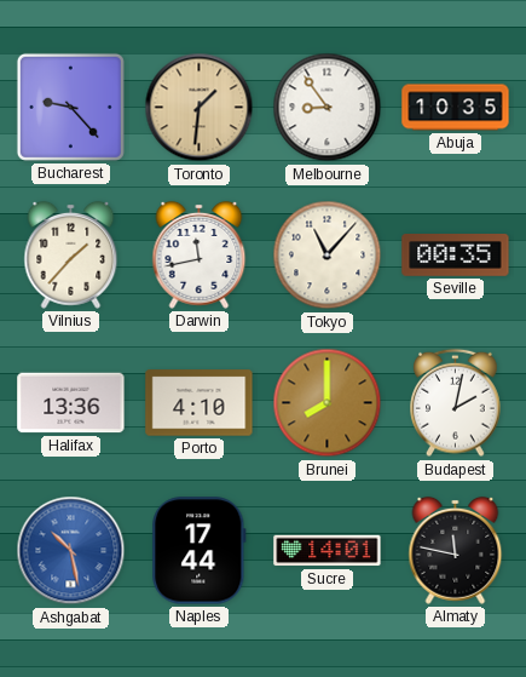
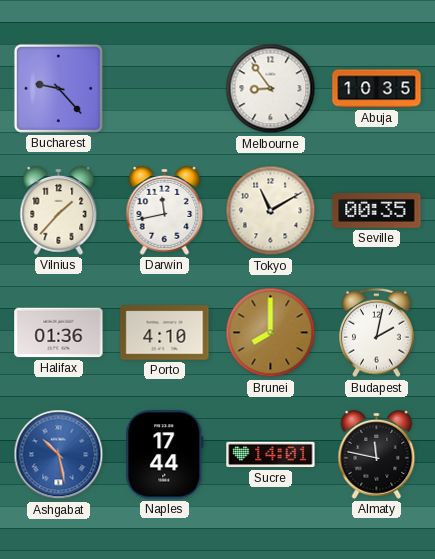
Toronto: 1:31 -> none
Tokyo: 11:07 -> 11:10
Halifax: 13:36 -> 01:36
